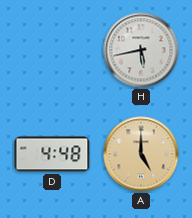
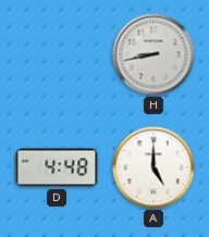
H: 5:43 -> 8:43
A dial: champagne -> white
